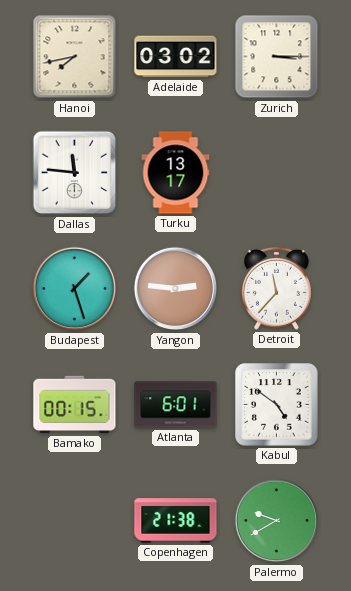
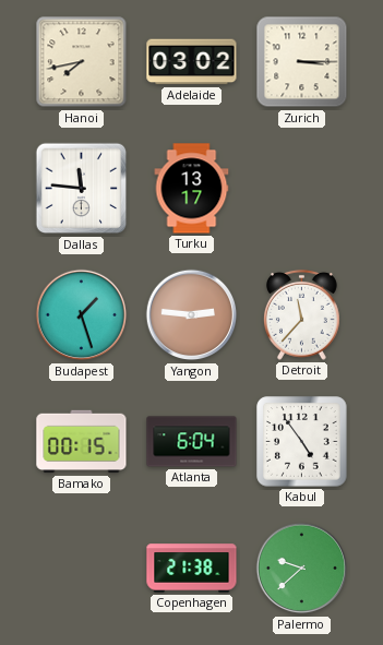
Atlanta: 6:01 -> 6:04
Kabul: 4:51 -> 4:54
Palermo: 9:40 -> 9:38
